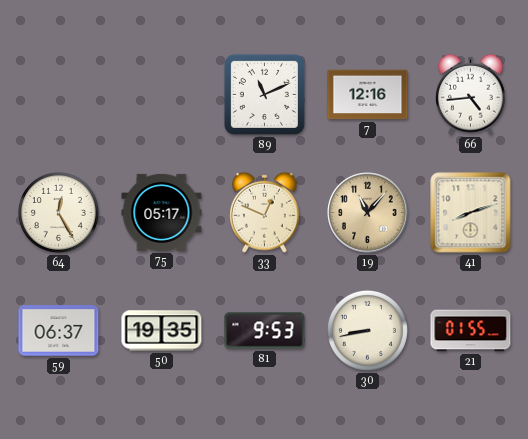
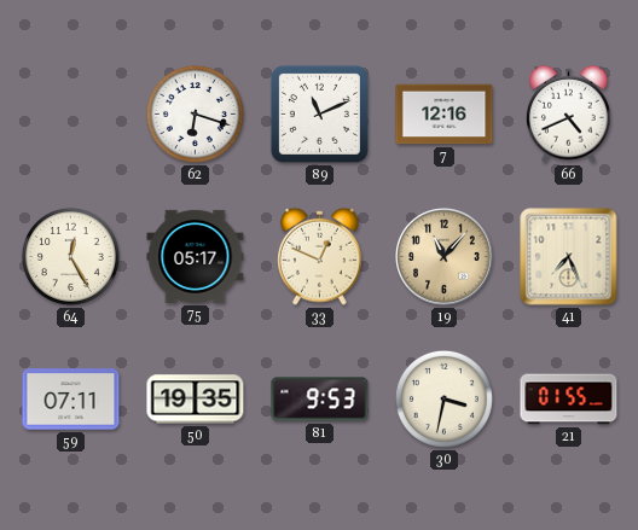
62: none -> 6:18
66: 4:44 -> 4:41
41: 8:12 -> 7:26
59: 06:37 -> 07:11
30: 8:43 -> 3:32
